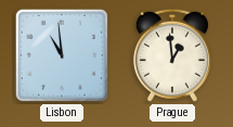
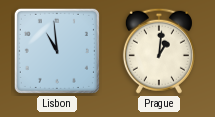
Prague: 12:59 -> 1:01
